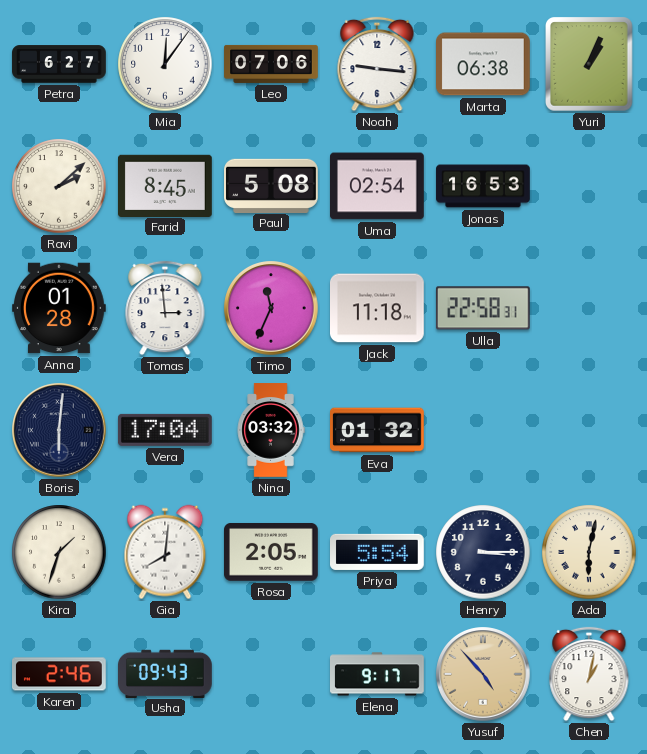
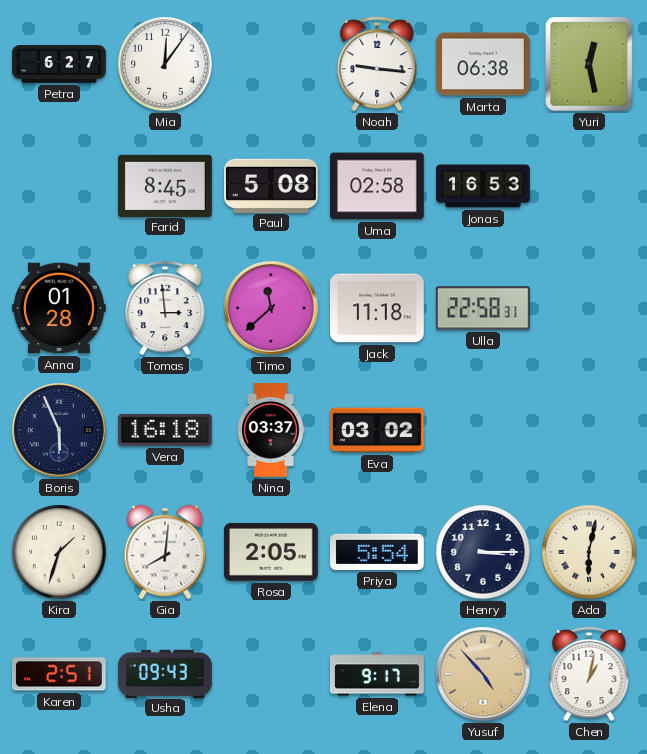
Leo: 07:06 -> none
Yuri: 1:04 -> 12:28
Ravi: 2:08 -> none
Uma: 02:54 -> 02:58
Timo: 11:34 -> 11:38
Boris: 6:01 -> 5:56
Vera: 17:04 -> 16:18
Nina: 03:32 -> 03:37
Eva: 01:32 -> 03:02
Karen: 2:46 -> 2:51
